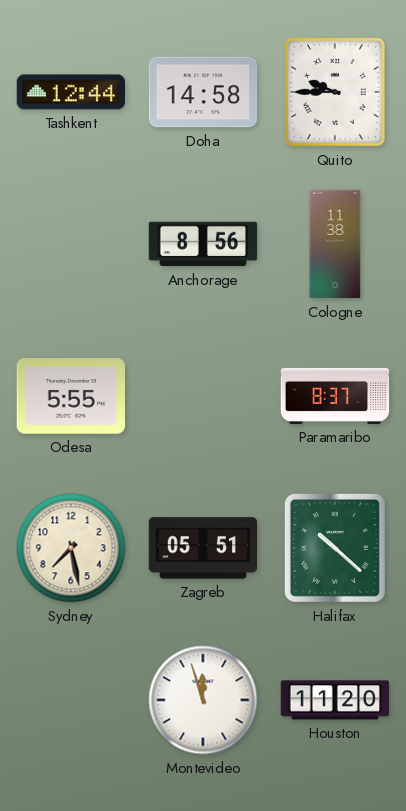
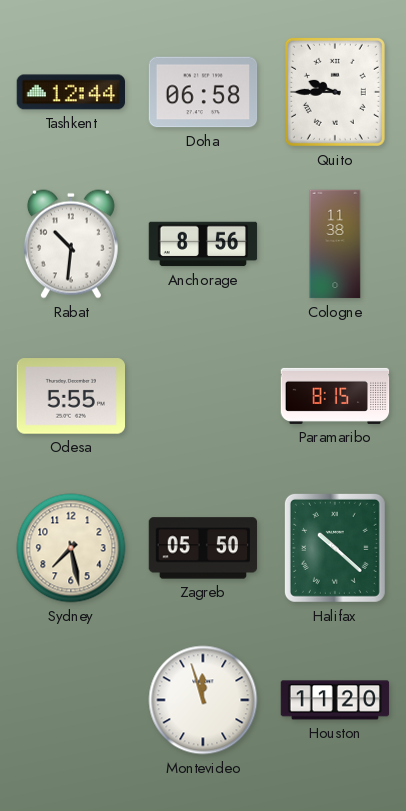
Doha: 14:58 -> 06:58
Rabat: none -> 10:31
Paramaribo: 8:37 -> 8:15
Zagreb: 05:51 -> 05:50
